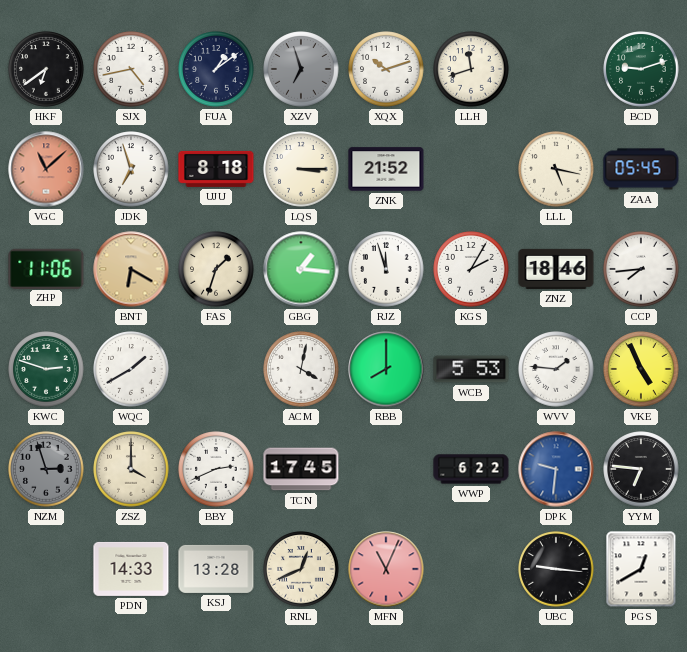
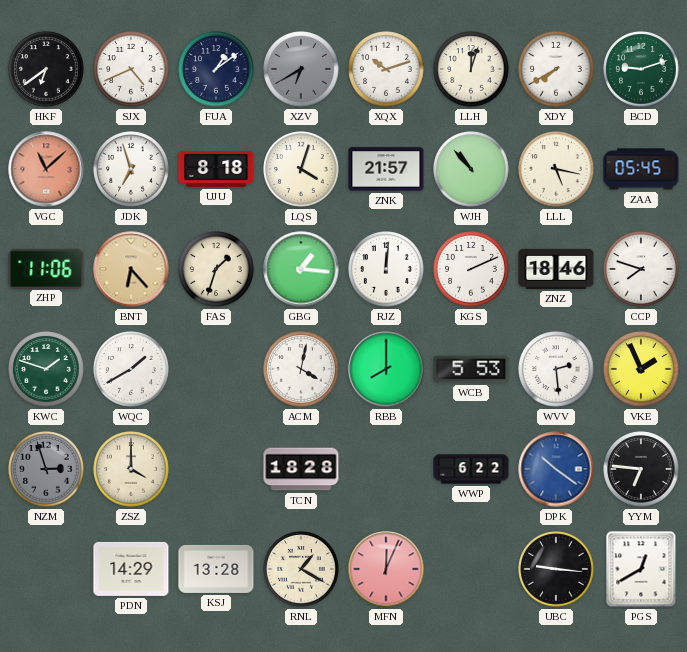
SJX: 4:43 -> 4:41
XZV: 6:57 -> 6:40
LLH: 11:42 -> 12:03
XDY: none -> 7:40
LQS: 3:15 -> 4:03
ZNK: 21:52 -> 21:57
WJH: none -> 10:53
BNT: 6:20 -> 6:23
RJZ: 11:57 -> 12:01
KGS: 2:05 -> 2:11
CCP: 7:44 -> 7:48
KWC: 2:48 -> 1:48
WVV: 1:46 -> 2:29
VKE: 4:56 -> 1:56
BBY: 2:41 -> none
TCN: 17:45 -> 18:28
DPK: 9:31 -> 10:21
PDN: 14:33 -> 14:29
RNL: 12:41 -> 1:20
MFN: 11:04 -> 12:04
